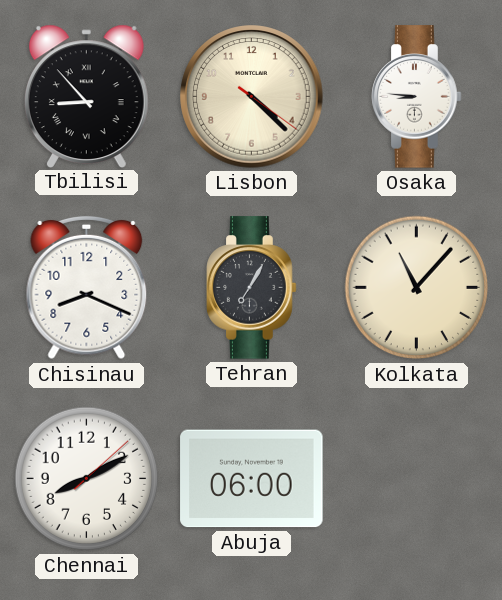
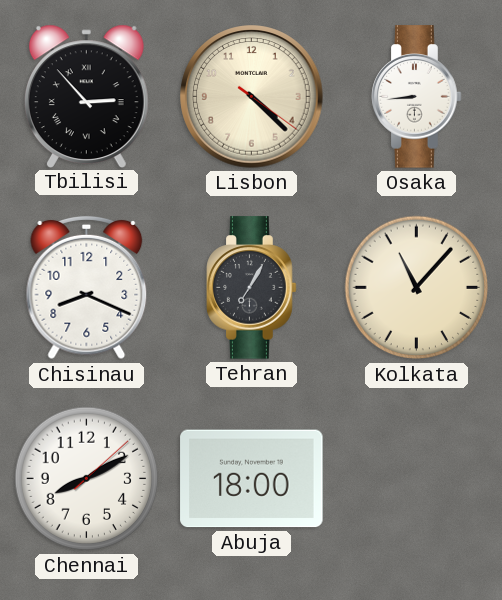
Tbilisi: 8:53 -> 2:53
Osaka: 8:46 -> 8:44
Abuja: 06:00 -> 18:00
